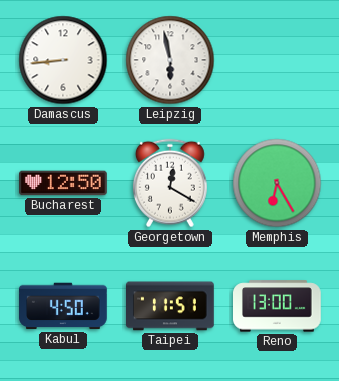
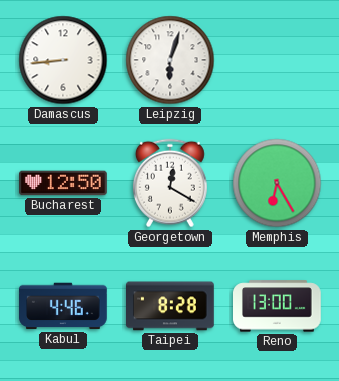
Leipzig: 5:58 -> 6:03
Kabul: 4:50 -> 4:46
Taipei: 11:51 -> 8:28
